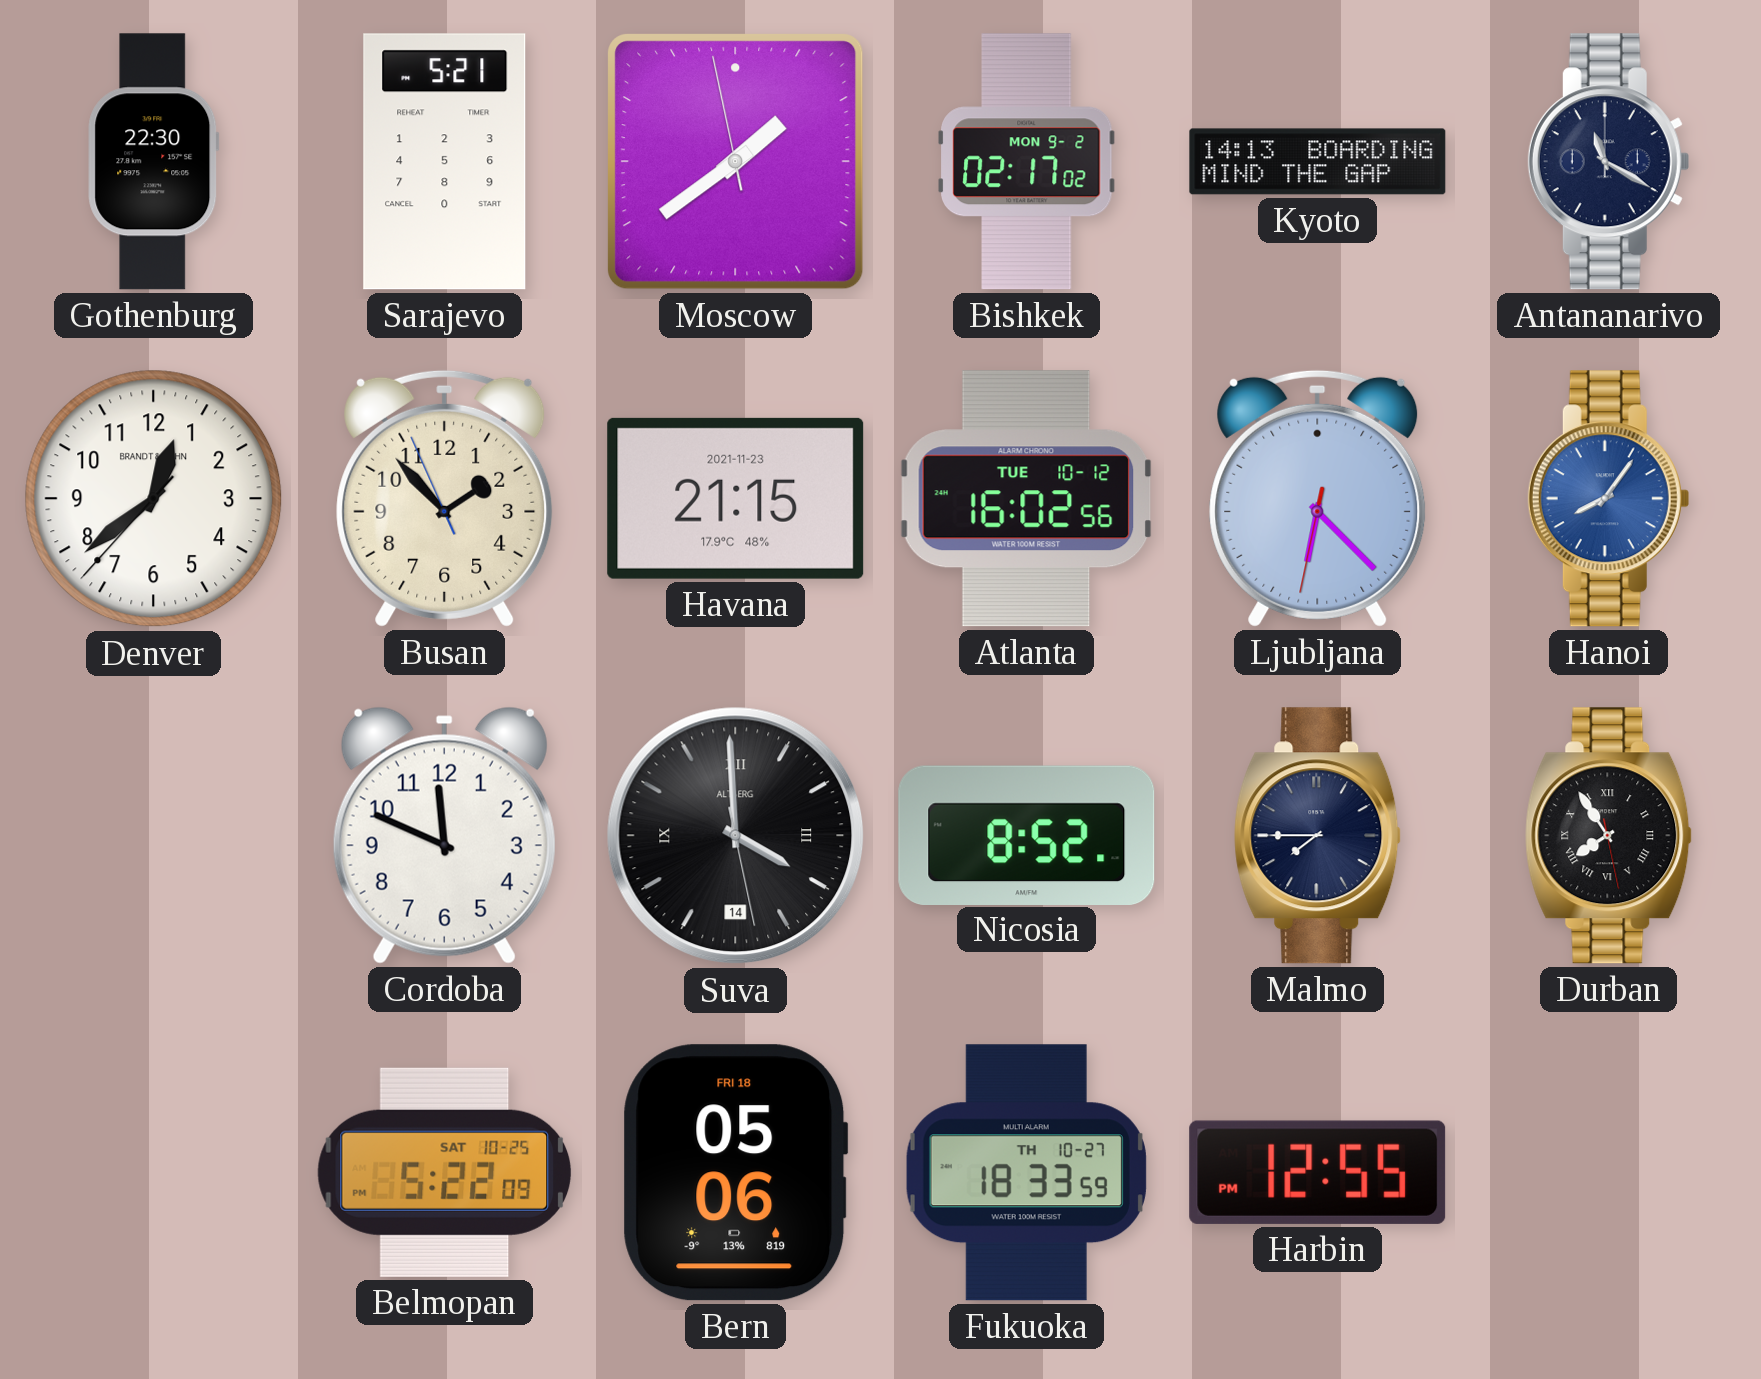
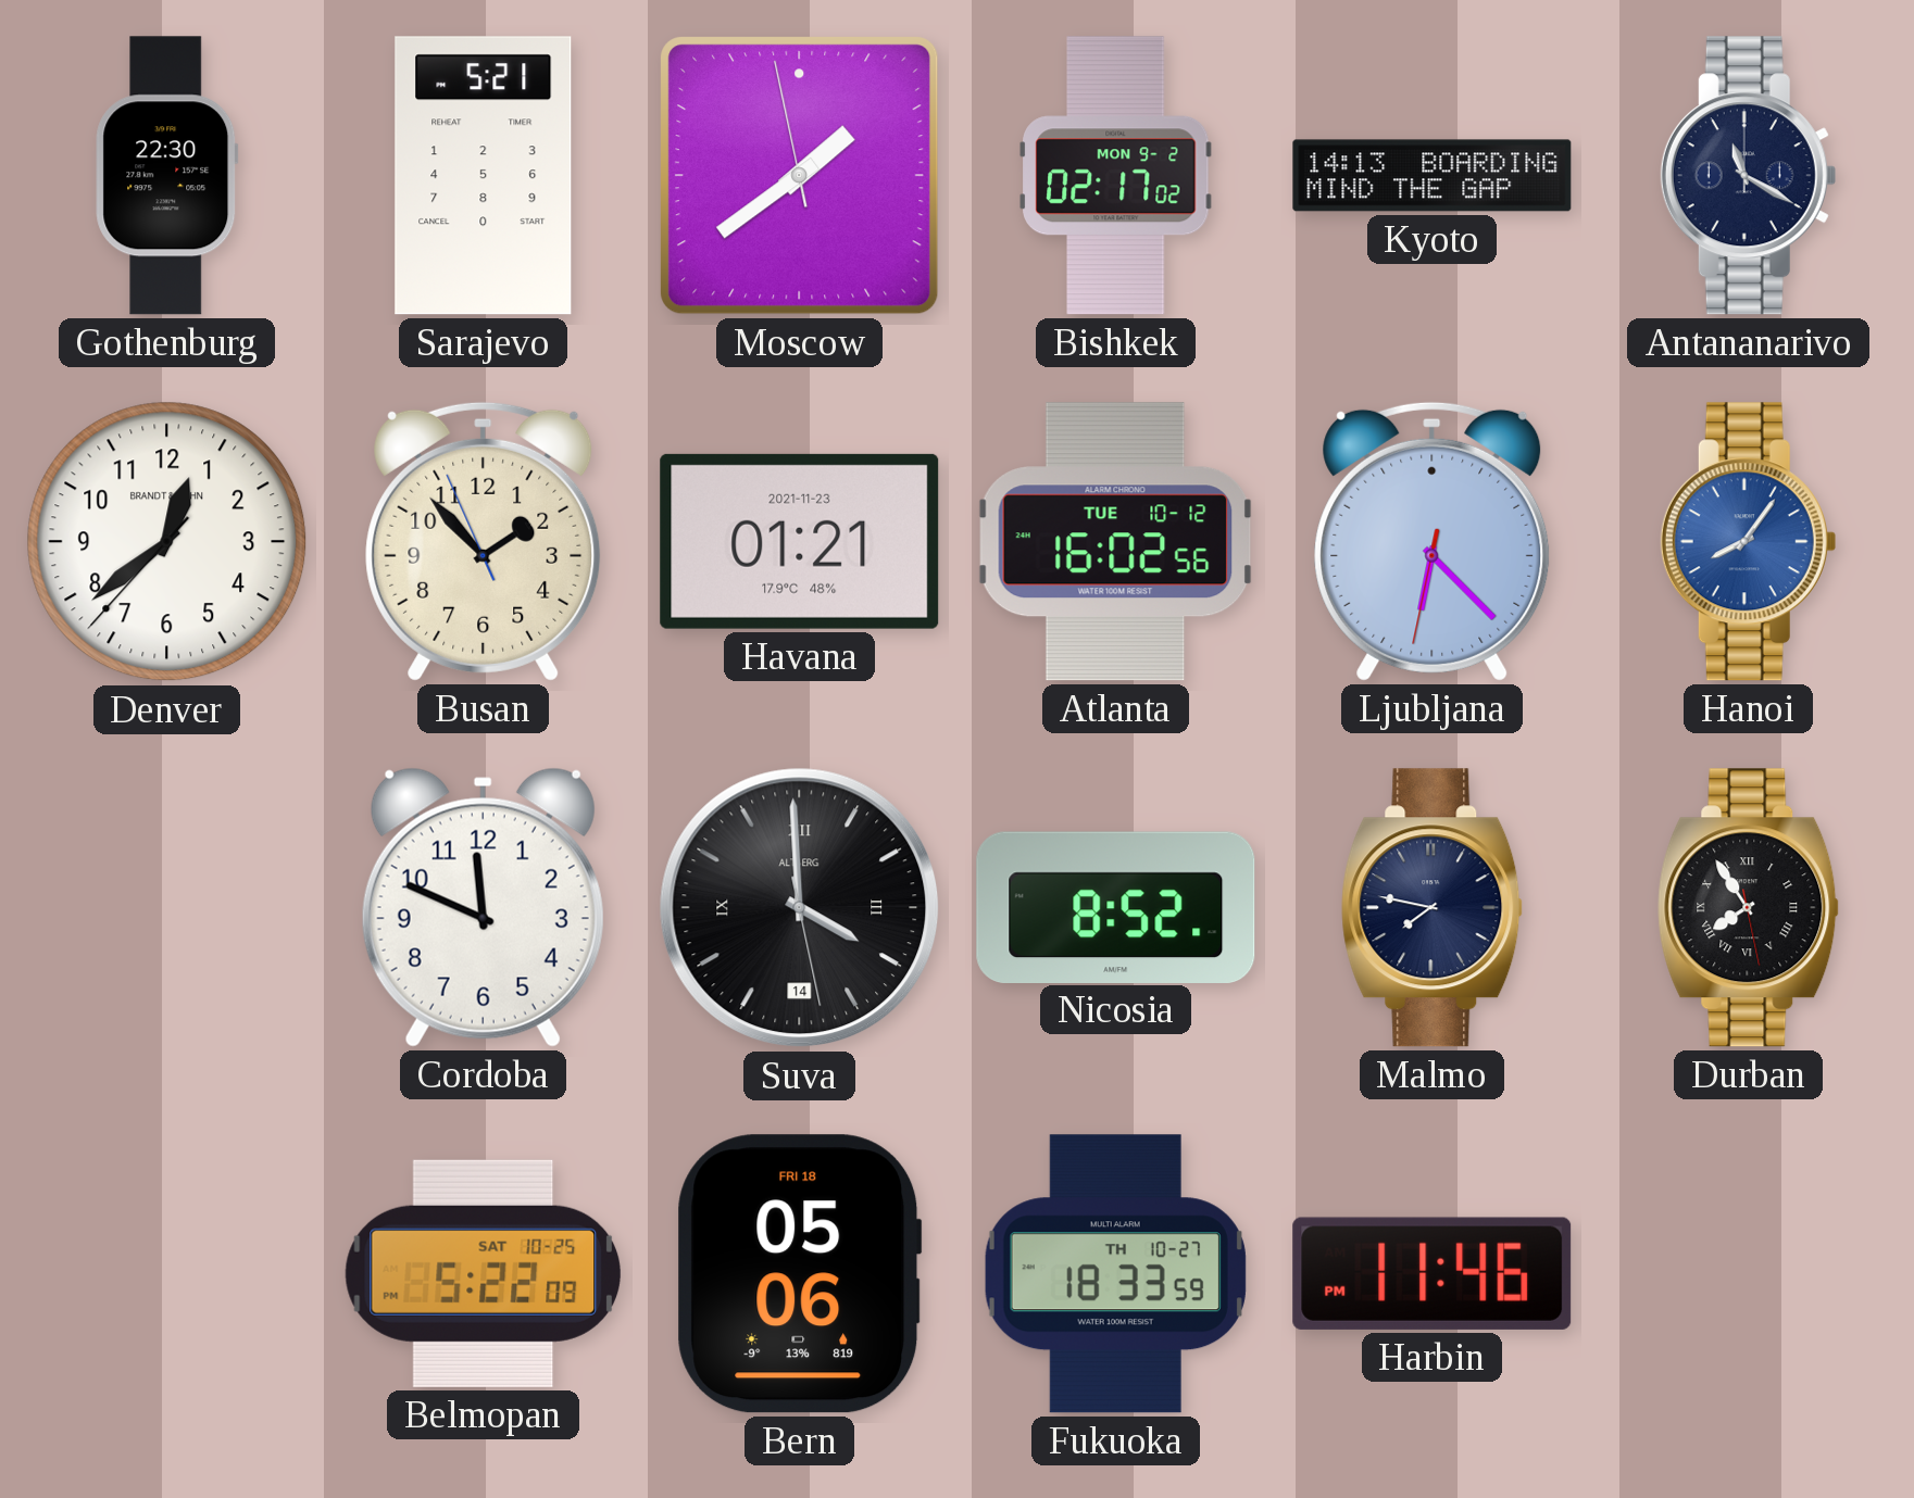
Havana: 21:15 -> 01:21
Malmo: 7:45 -> 7:47
Harbin: 12:55 -> 11:46
